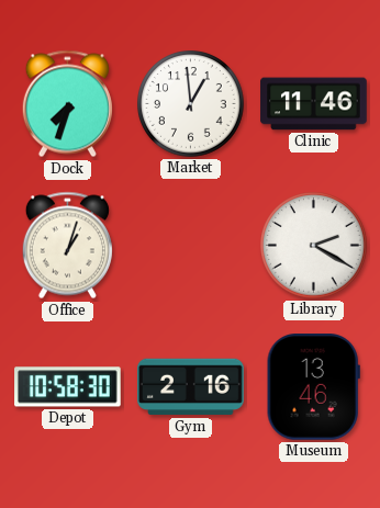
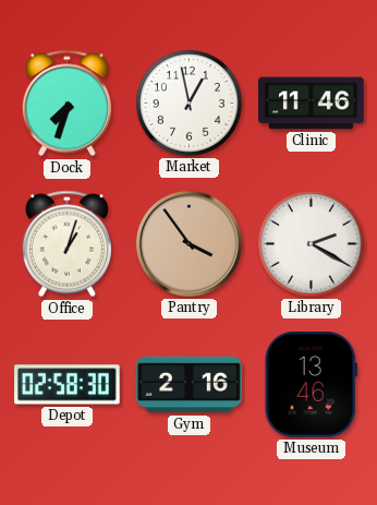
Market: 12:59 -> 12:58
Pantry: none -> 3:54
Depot: 10:58 -> 02:58
